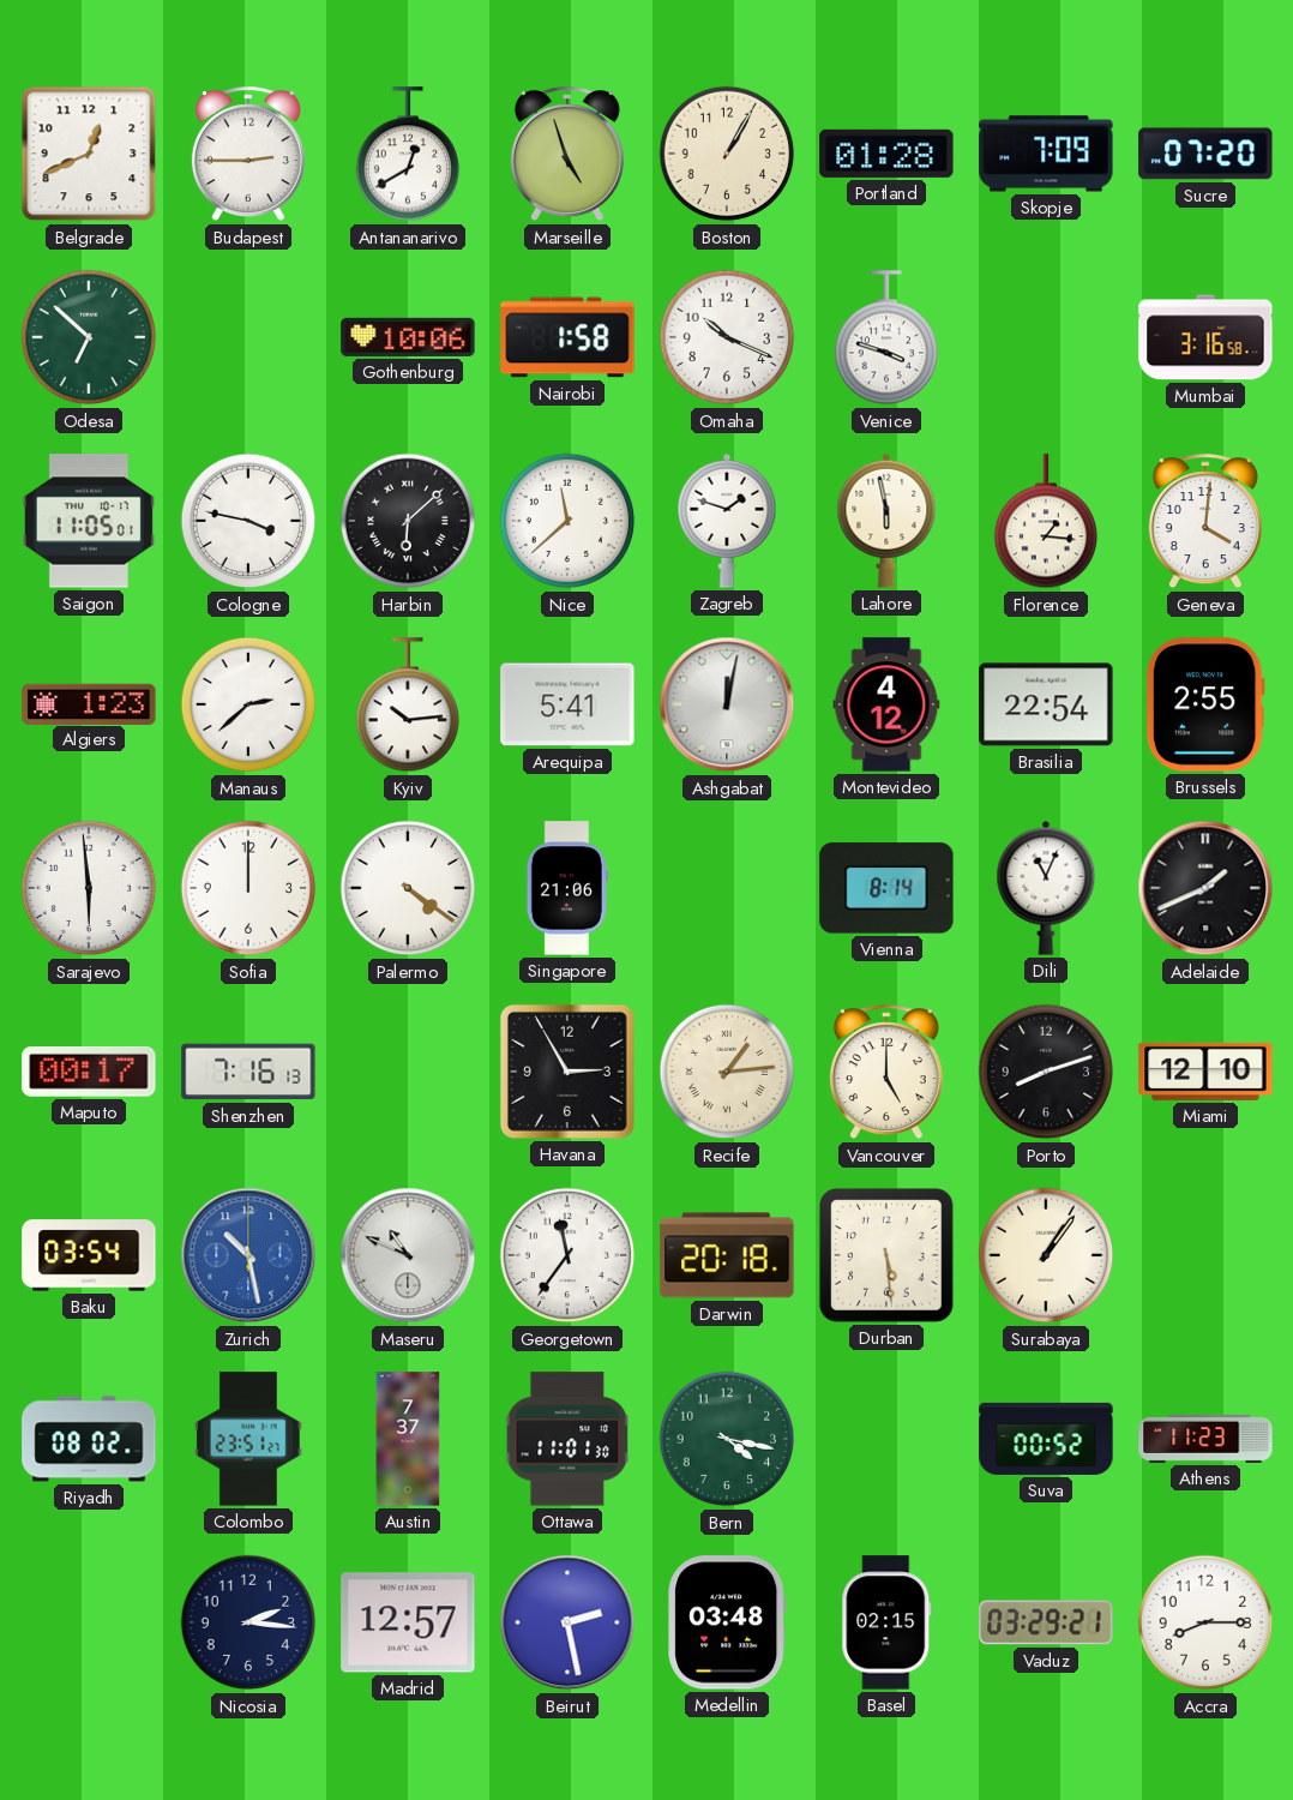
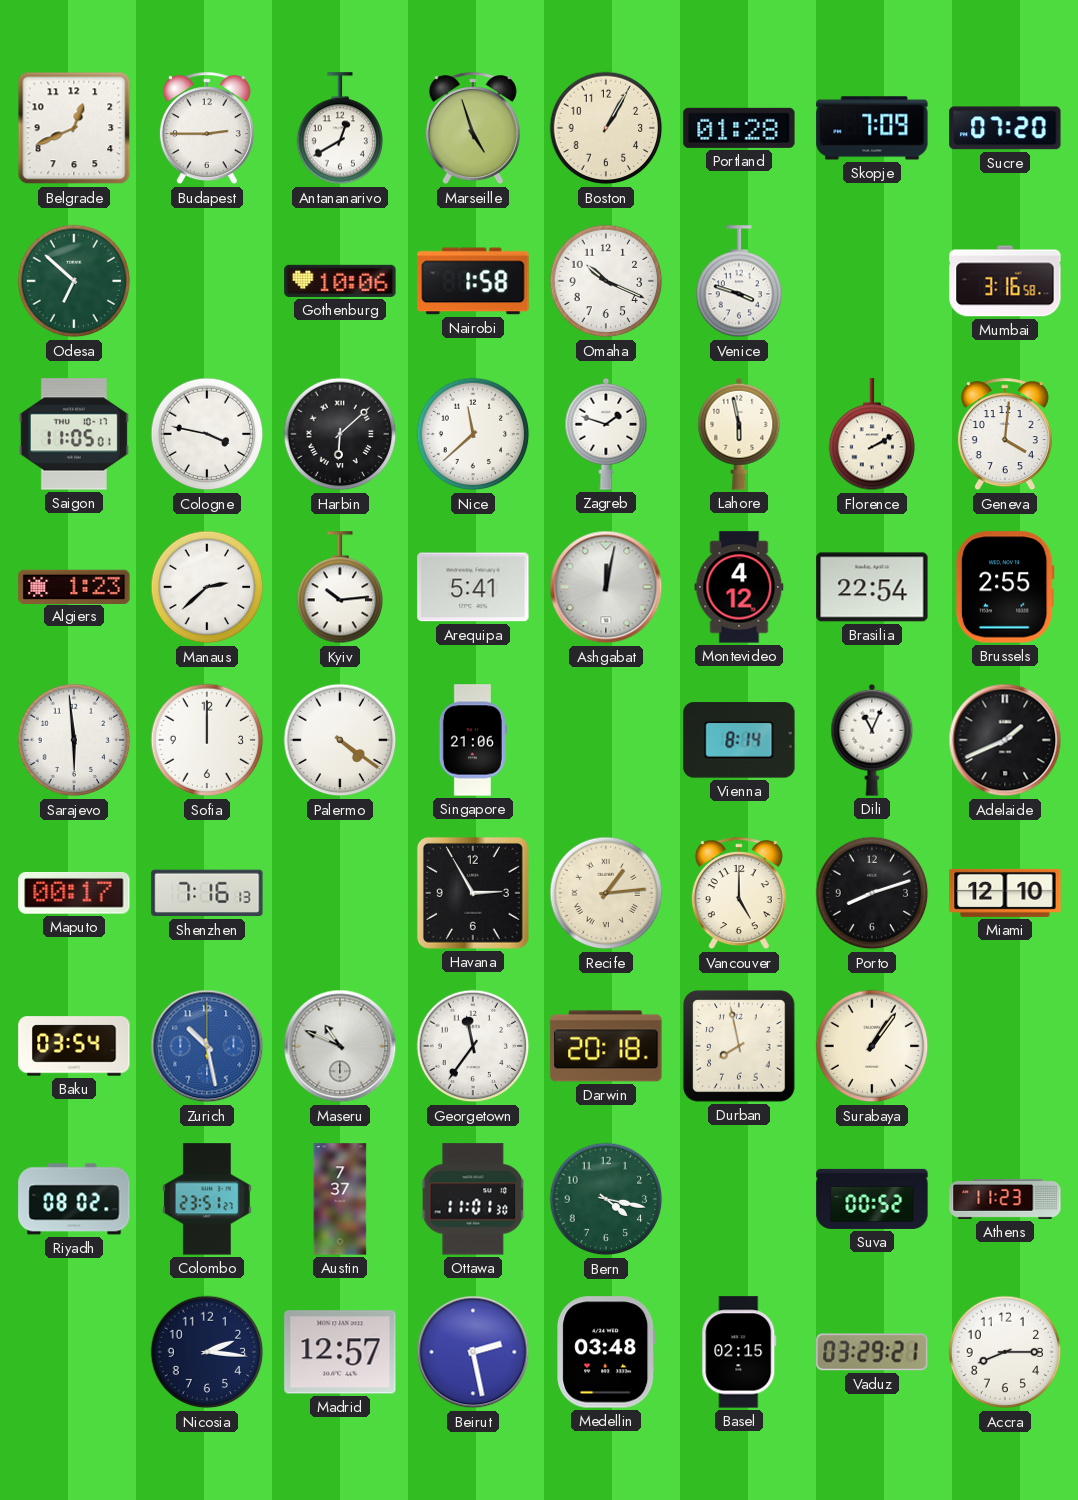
Florence: 1:16 -> 2:10
Durban: 5:29 -> 7:58
